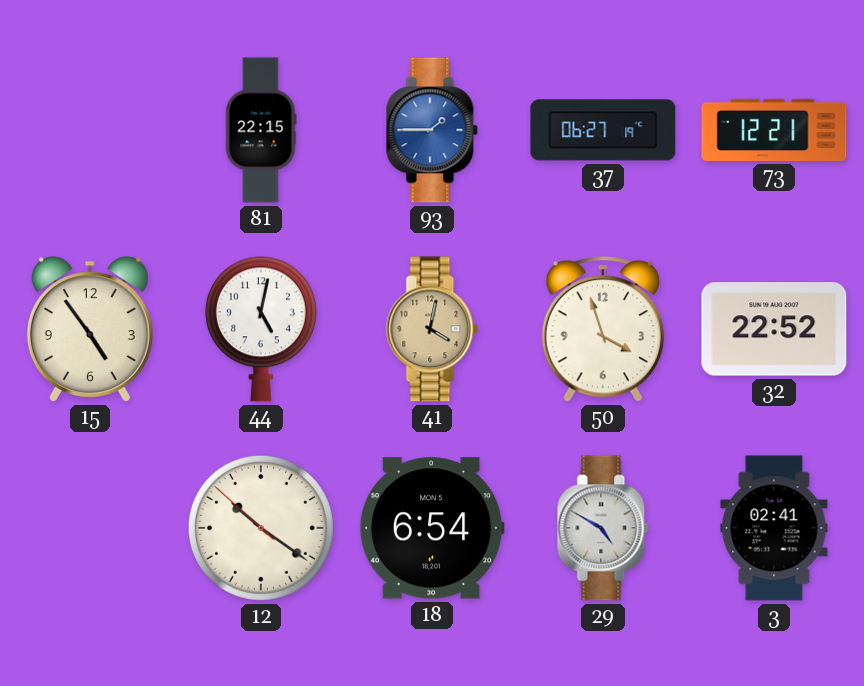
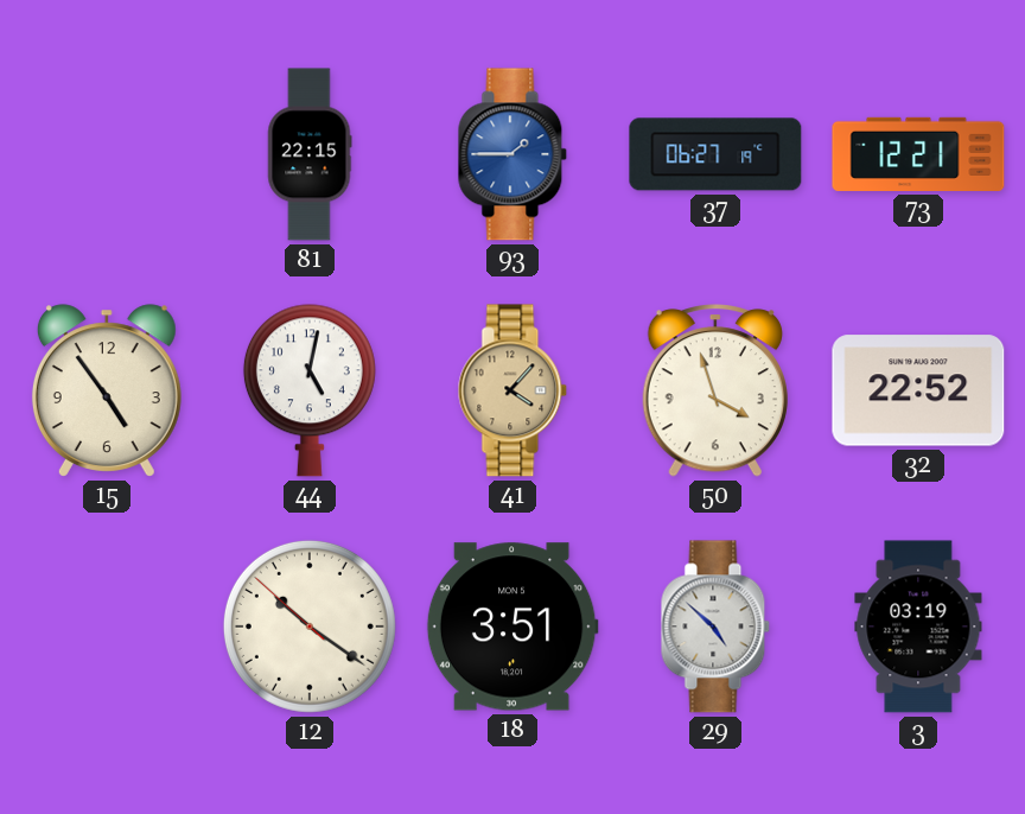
41: 4:02 -> 4:07
18: 6:54 -> 3:51
29: 4:50 -> 4:52
3: 02:41 -> 03:19
